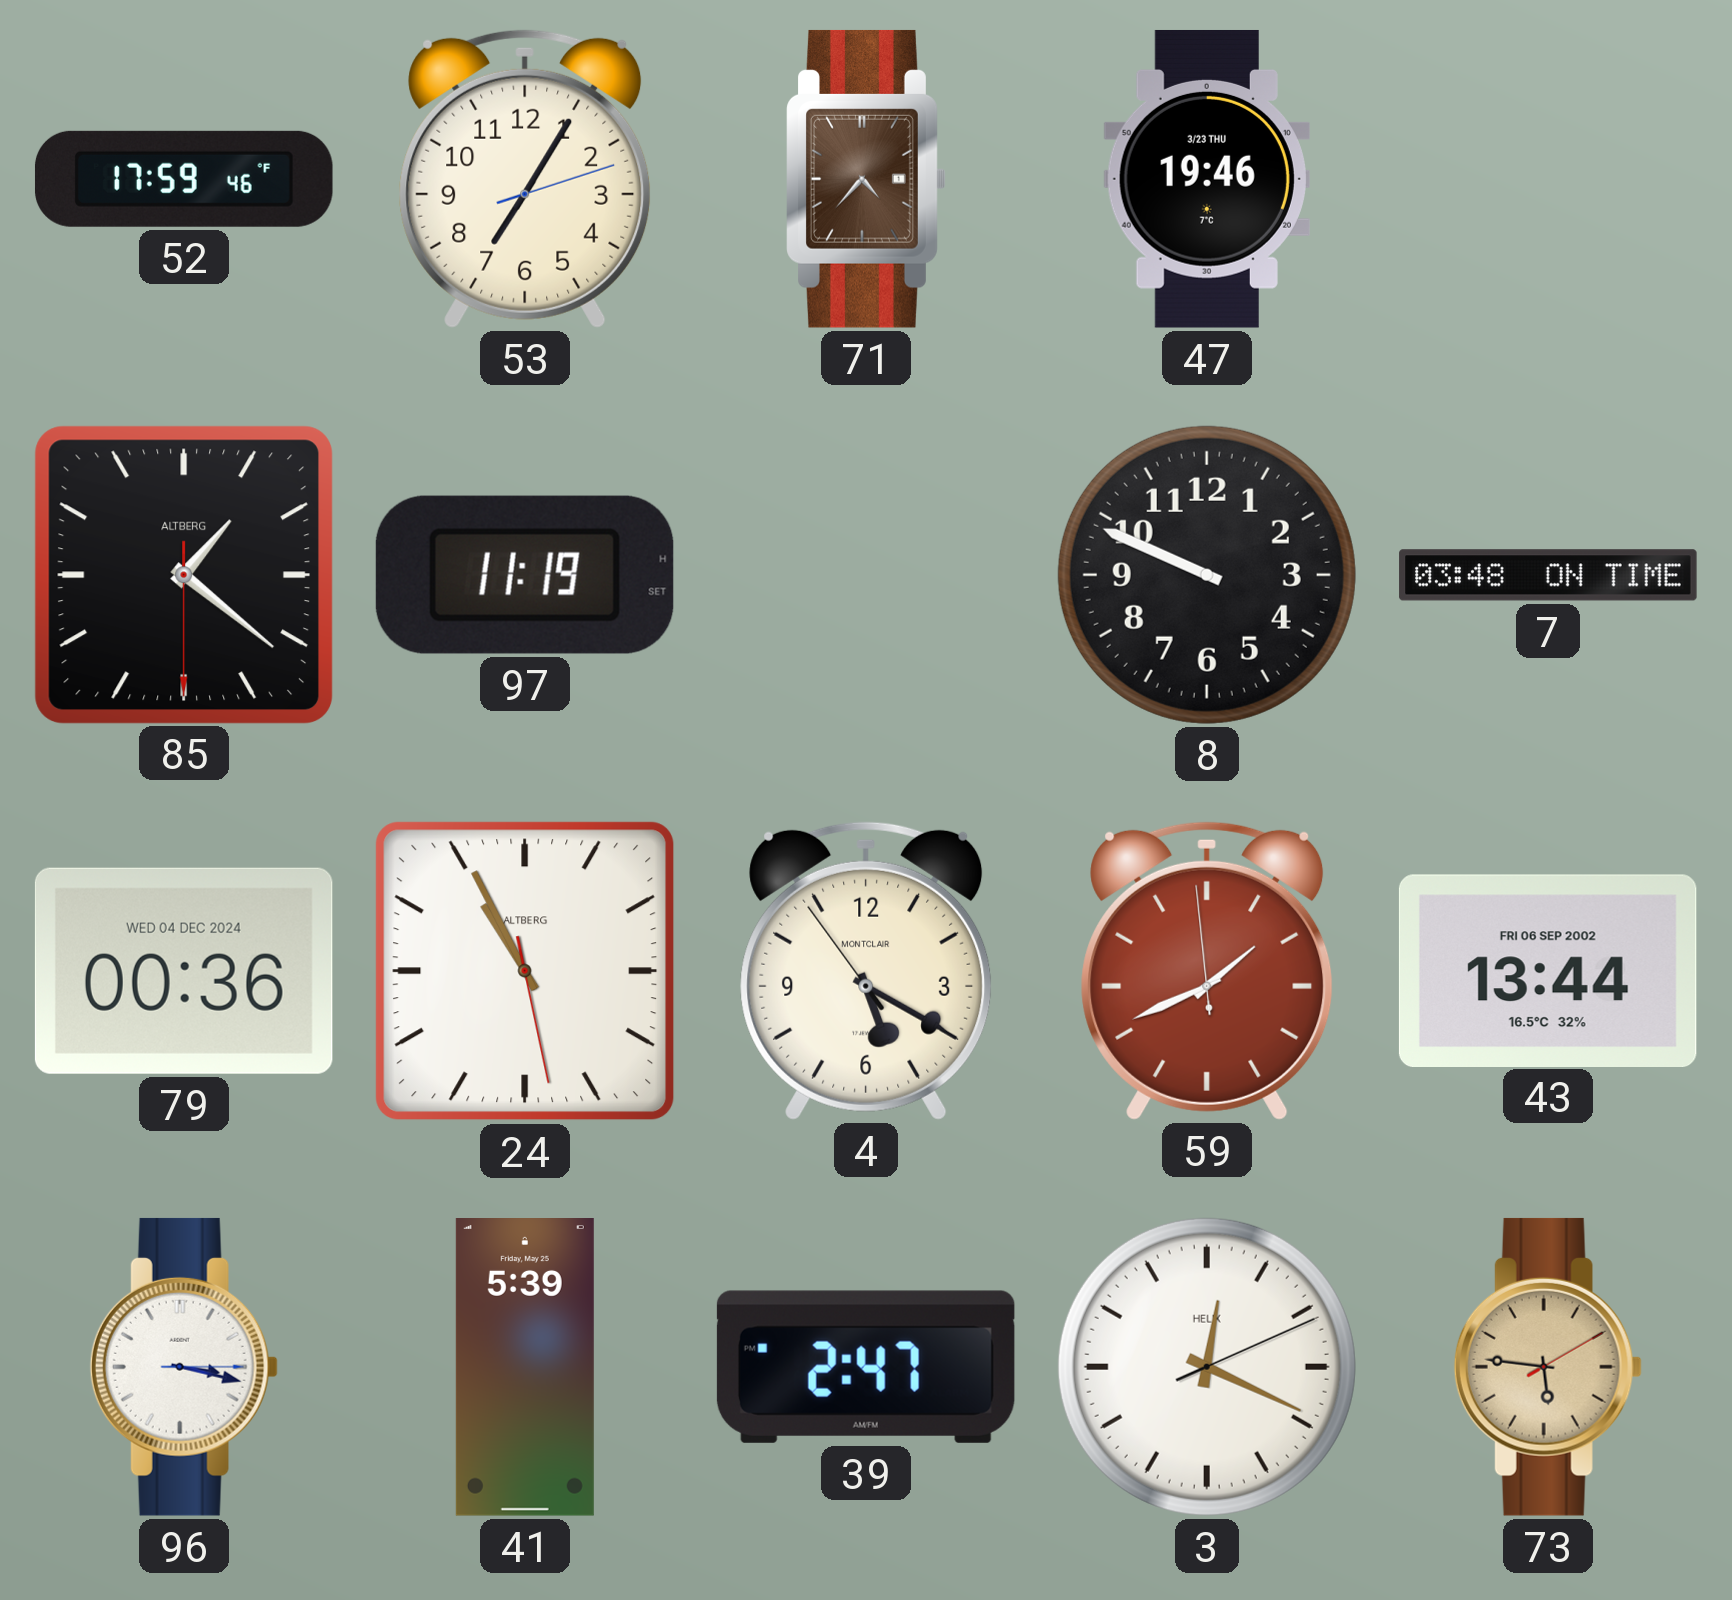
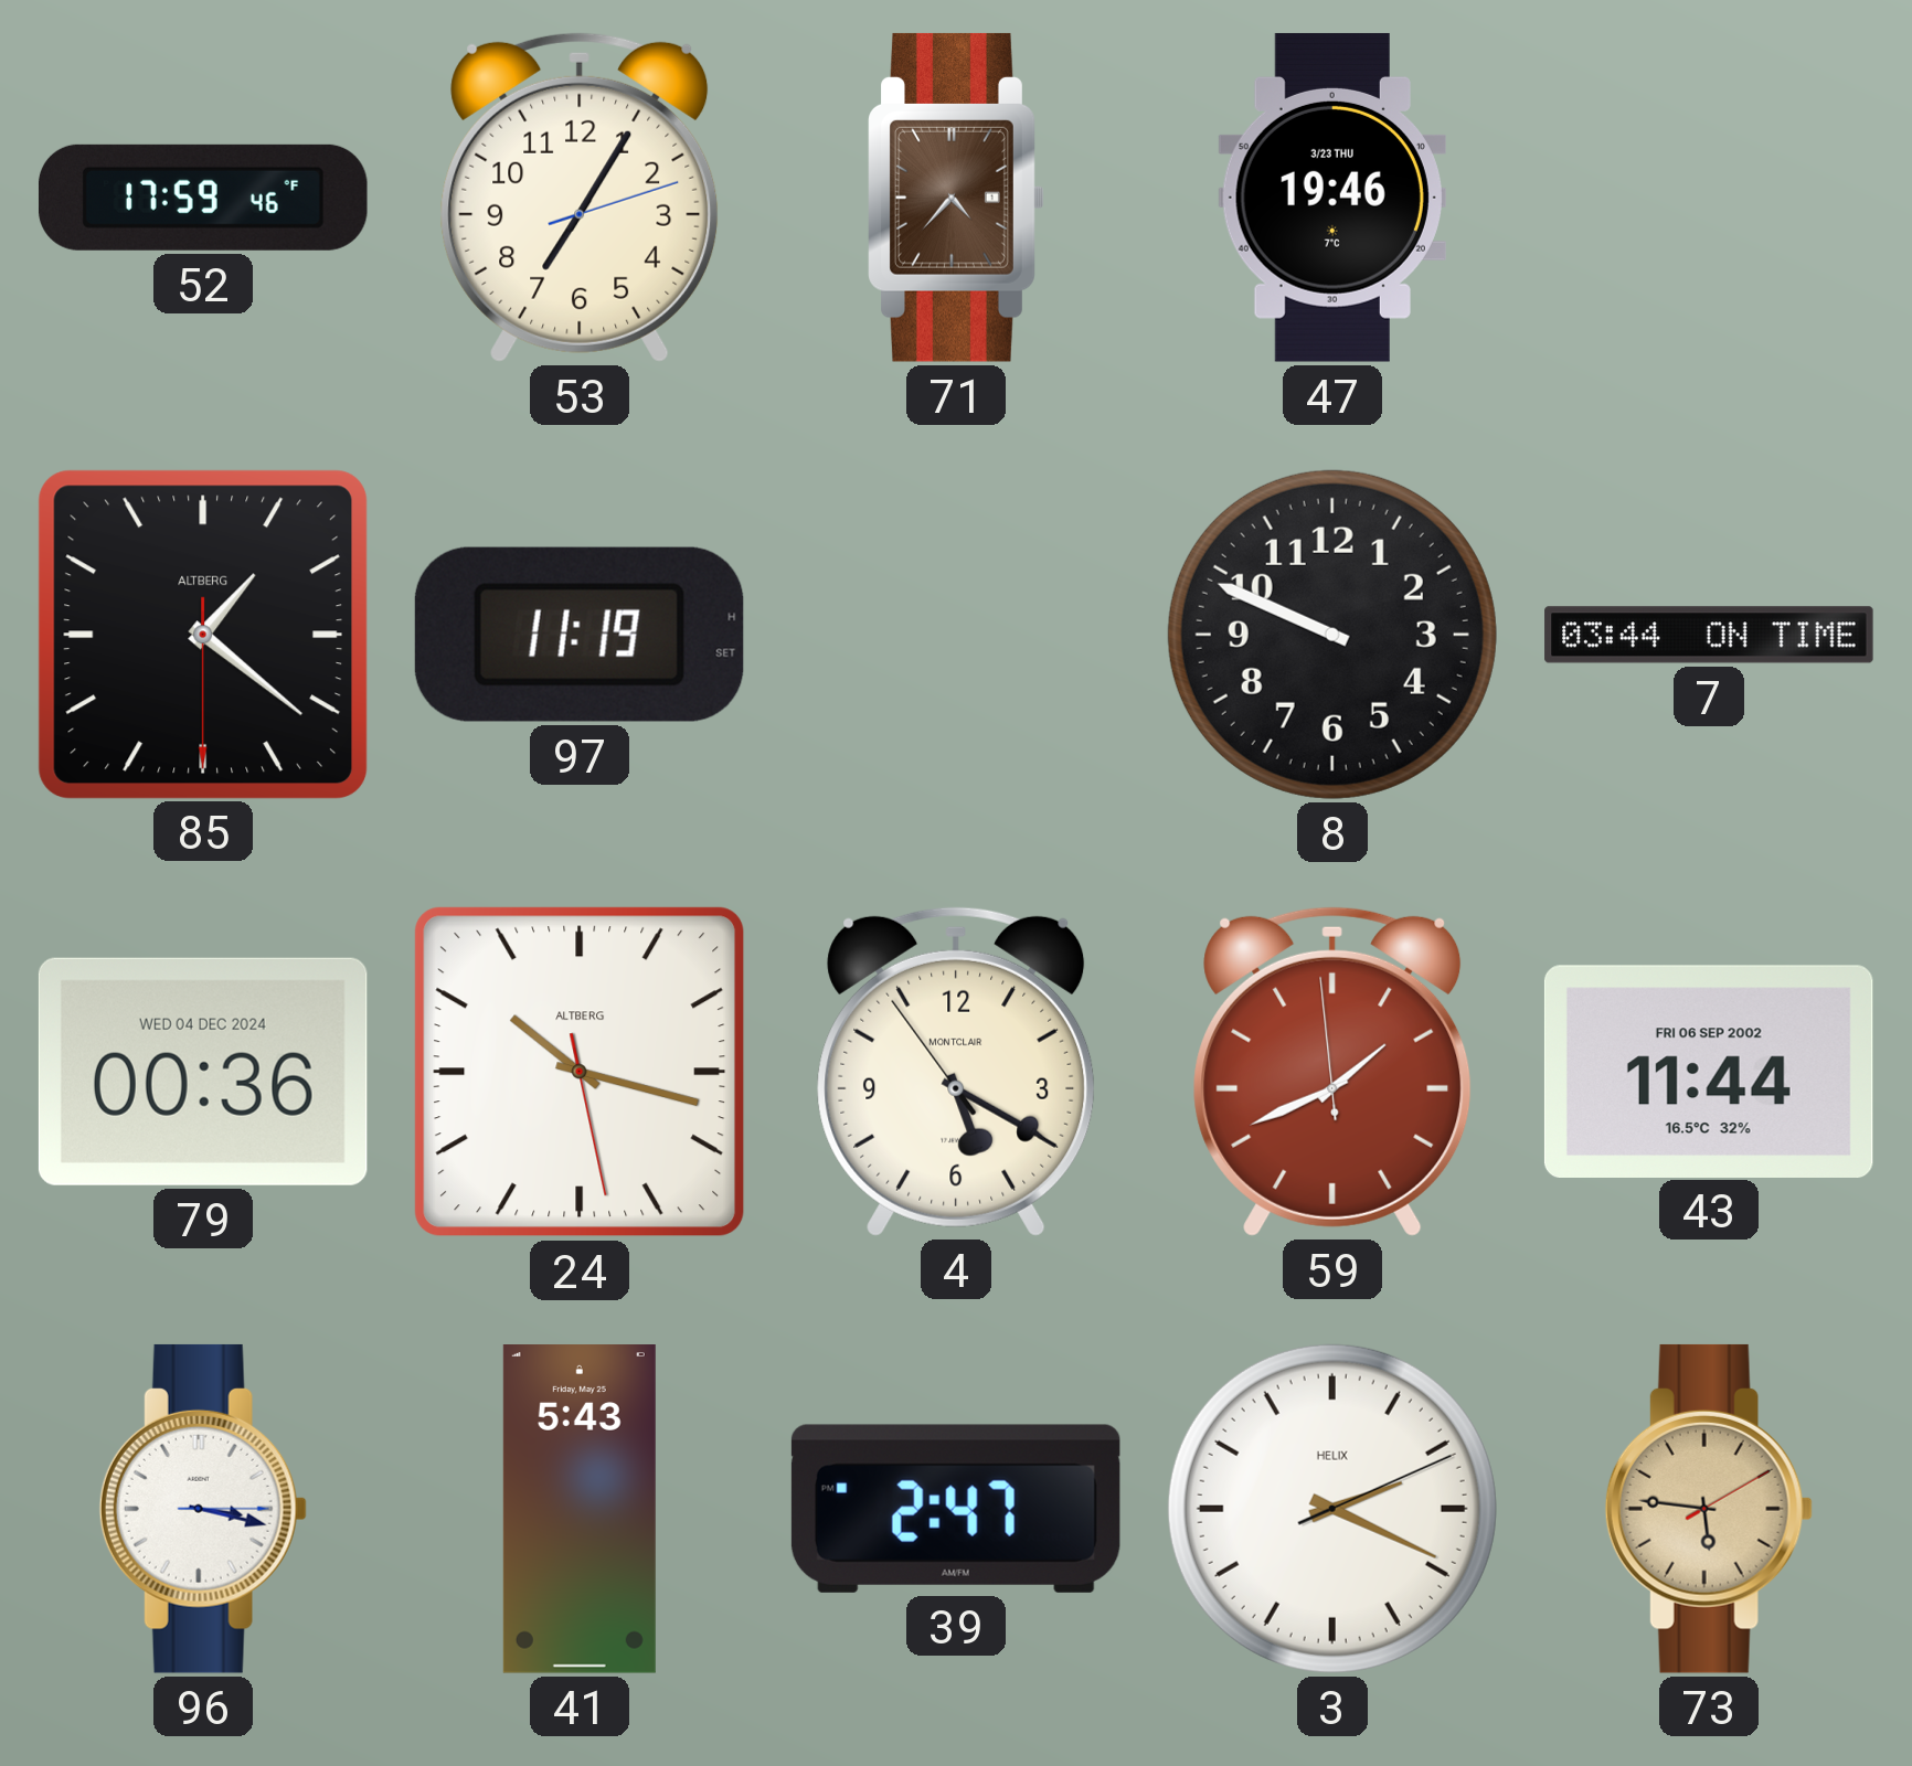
7: 03:48 -> 03:44
24: 10:55 -> 10:17
43: 13:44 -> 11:44
41: 5:39 -> 5:43
3: 12:19 -> 2:19
